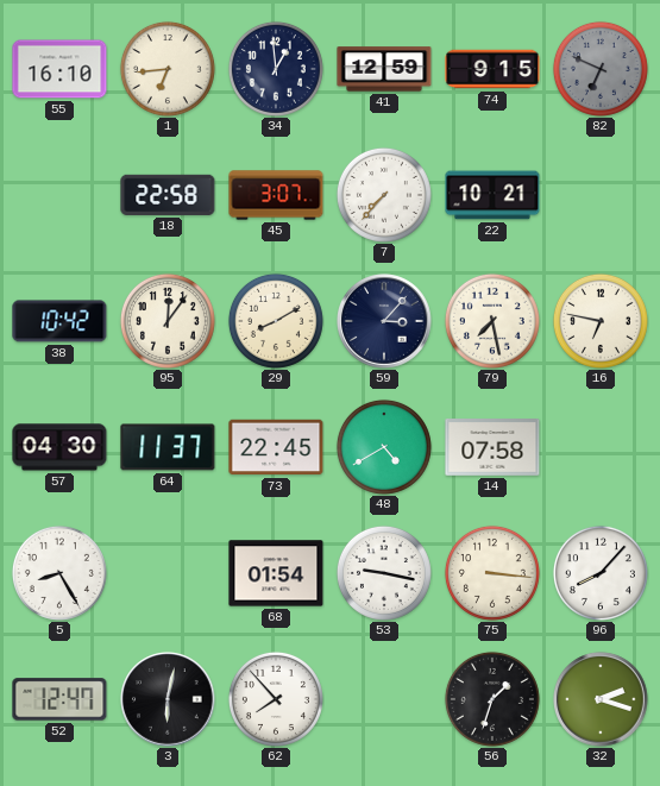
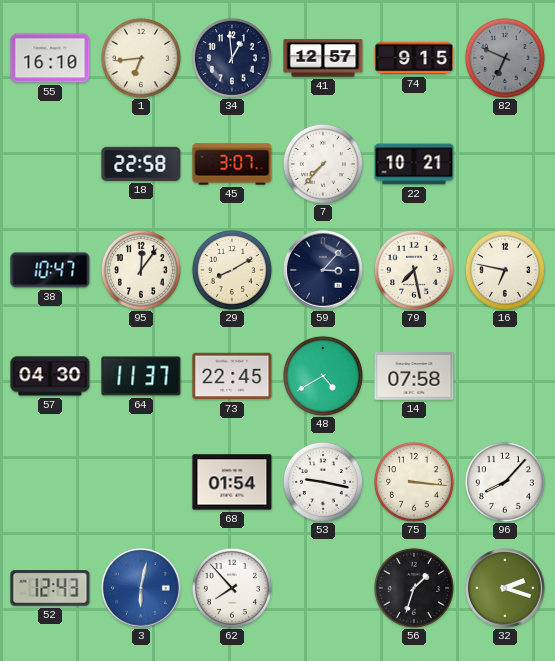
41: 12:59 -> 12:57
38: 10:42 -> 10:47
5: 8:25 -> none
52: 12:47 -> 12:43
3 dial: black -> blue
